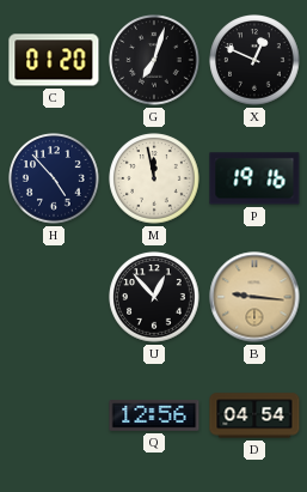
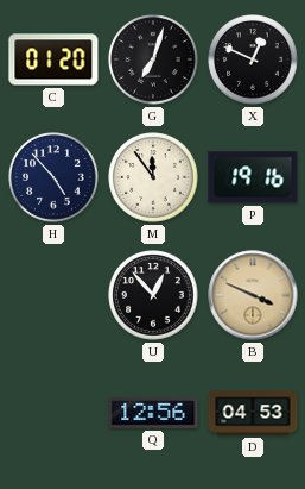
M: 11:58 -> 11:54
B: 9:16 -> 3:49
D: 04:54 -> 04:53
